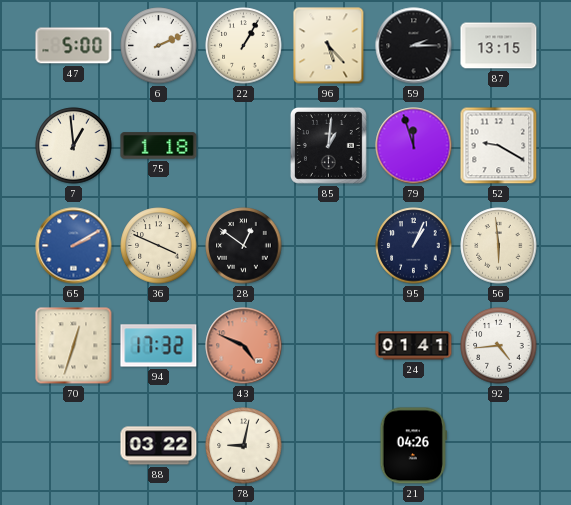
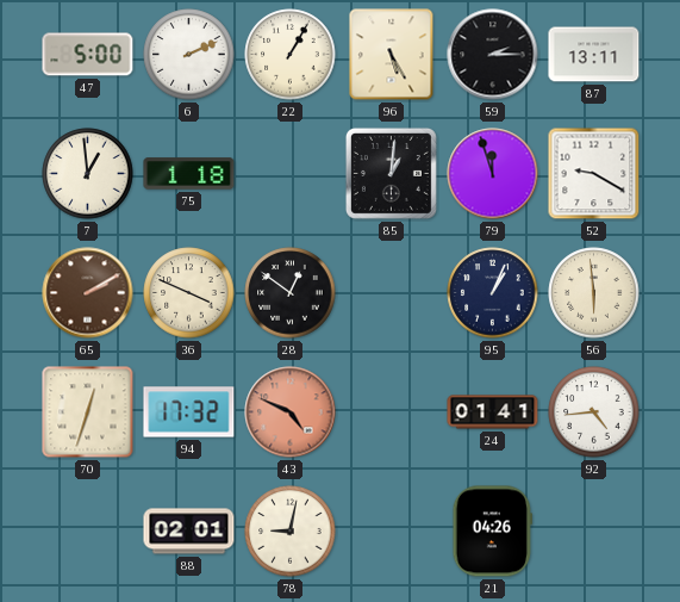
96: 5:23 -> 5:25
87: 13:15 -> 13:11
65 dial: blue -> brown
88: 03:22 -> 02:01
